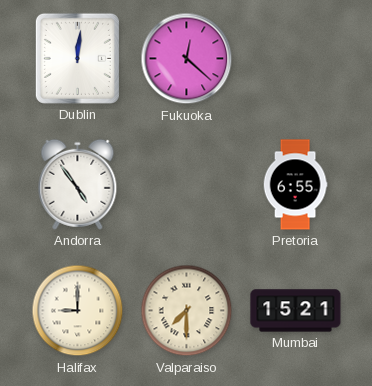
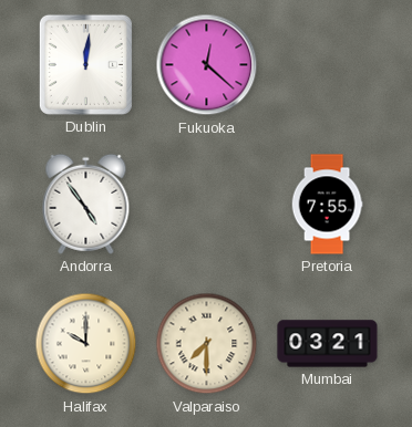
Pretoria: 6:55 -> 7:55
Halifax: 9:00 -> 10:00
Mumbai: 15:21 -> 03:21
